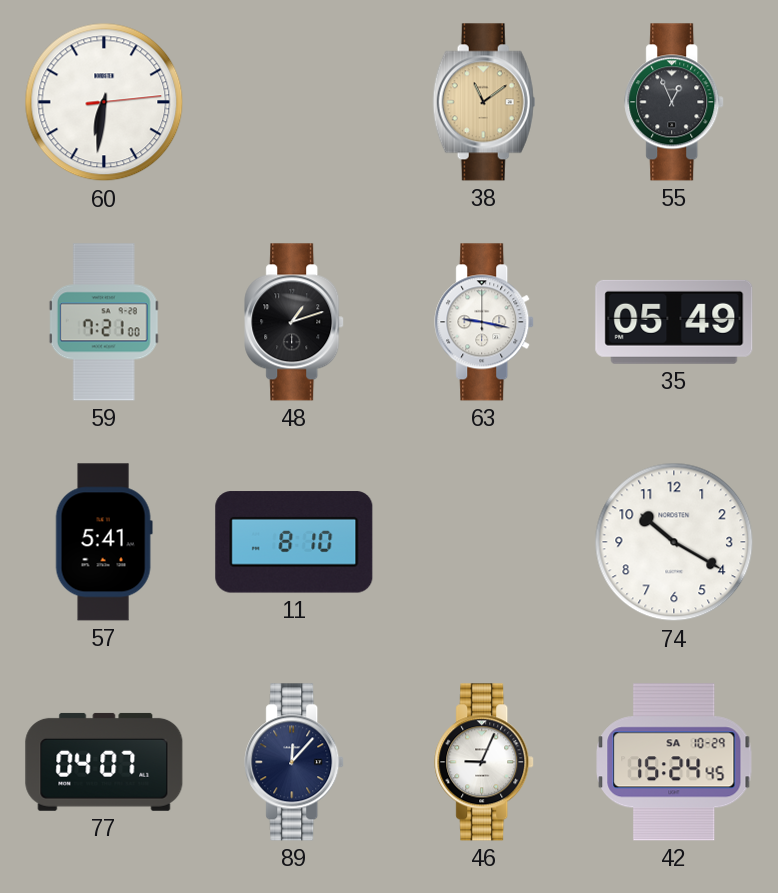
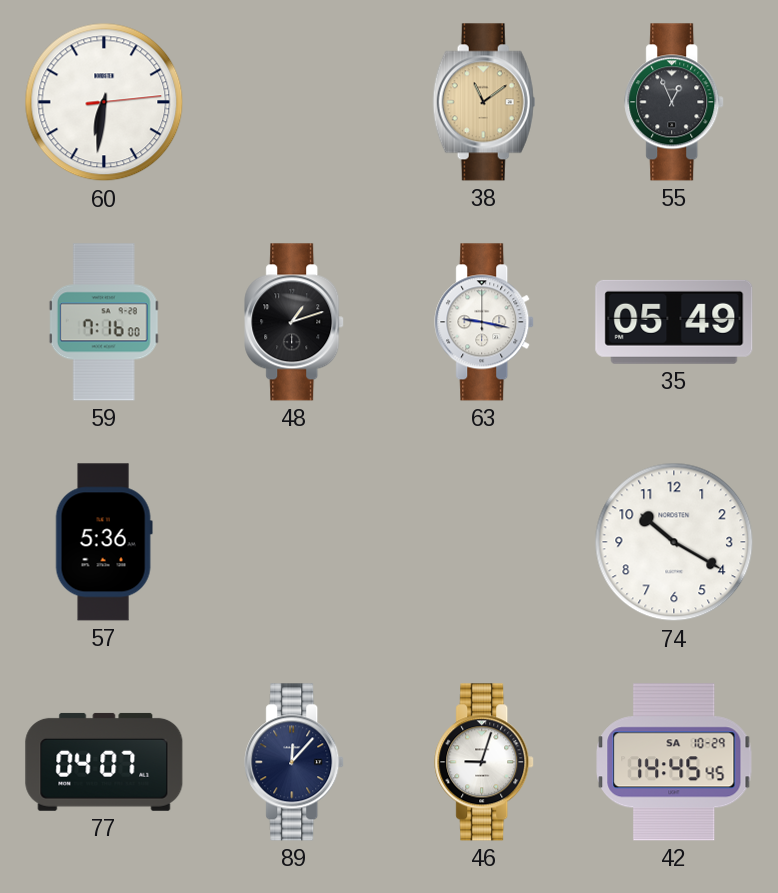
59: 7:21 -> 7:16
57: 5:41 -> 5:36
11: 8:10 -> none
46: 9:04 -> 9:03
42: 15:24 -> 14:45
